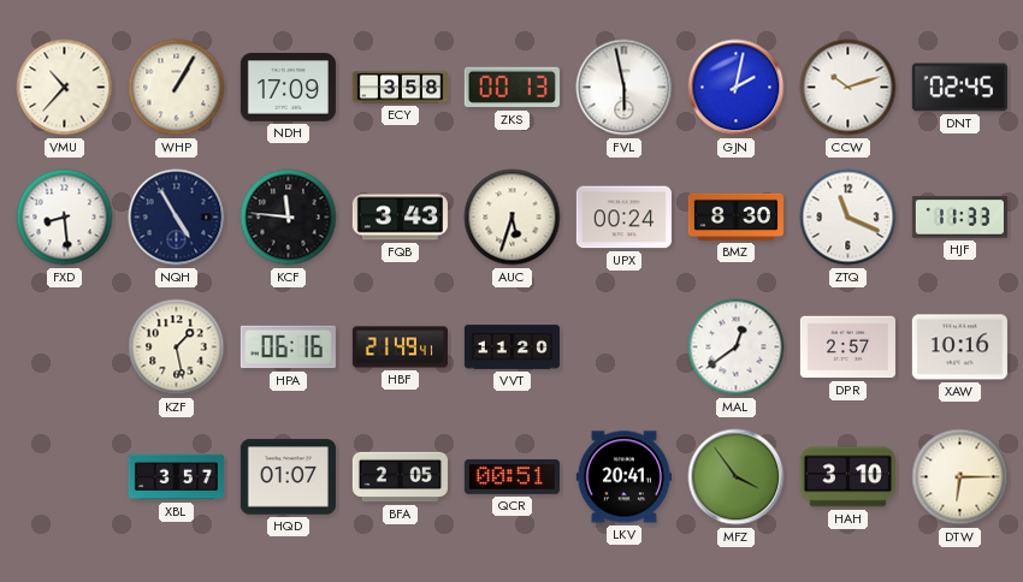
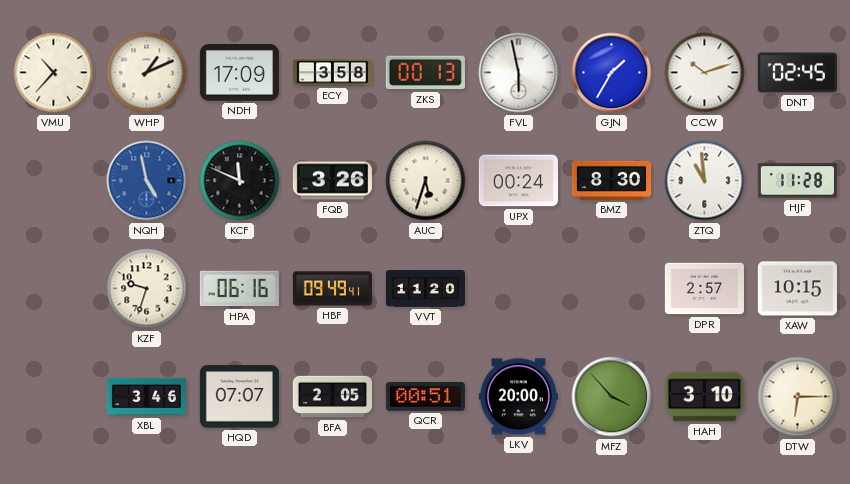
WHP: 1:05 -> 1:11
GJN: 2:02 -> 1:35
FXD: 8:29 -> none
NQH: 4:55 -> 4:58
NQH dial: navy -> blue
KCF: 11:46 -> 11:49
FQB: 3:43 -> 3:26
ZTQ: 11:19 -> 10:59
HJF: 11:33 -> 11:28
KZF: 1:28 -> 9:33
HBF: 21:49 -> 09:49
MAL: 12:39 -> none
XAW: 10:16 -> 10:15
XBL: 3:57 -> 3:46
HQD: 01:07 -> 07:07
LKV: 20:41 -> 20:00
MFZ: 3:54 -> 3:53
